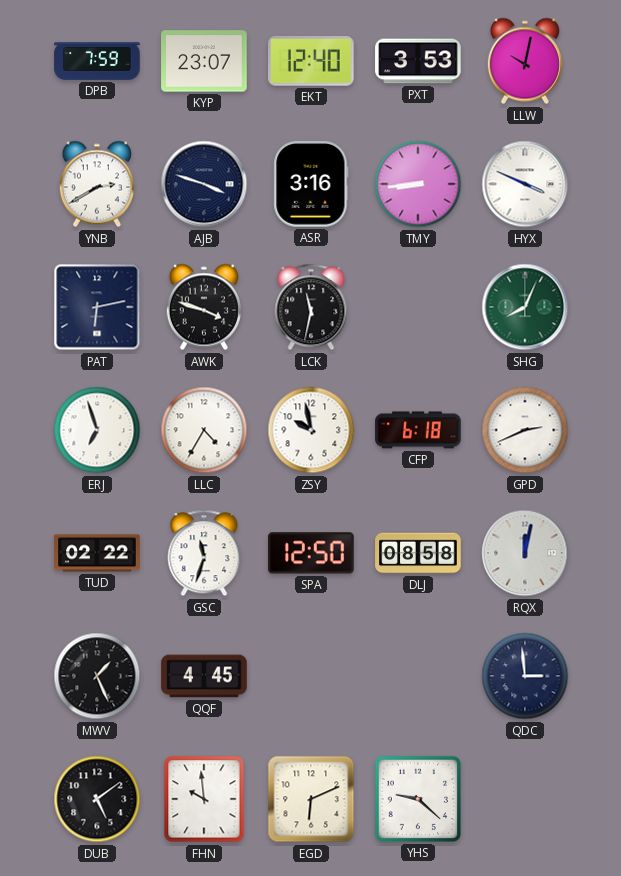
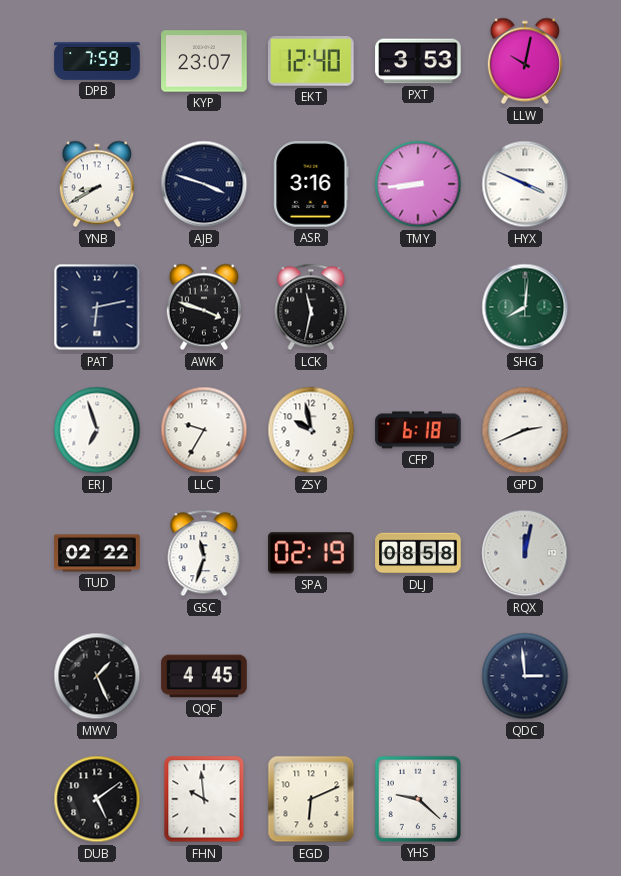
YNB: 2:40 -> 8:40
SHG: 8:04 -> 8:01
LLC: 4:35 -> 9:35
SPA: 12:50 -> 02:19
